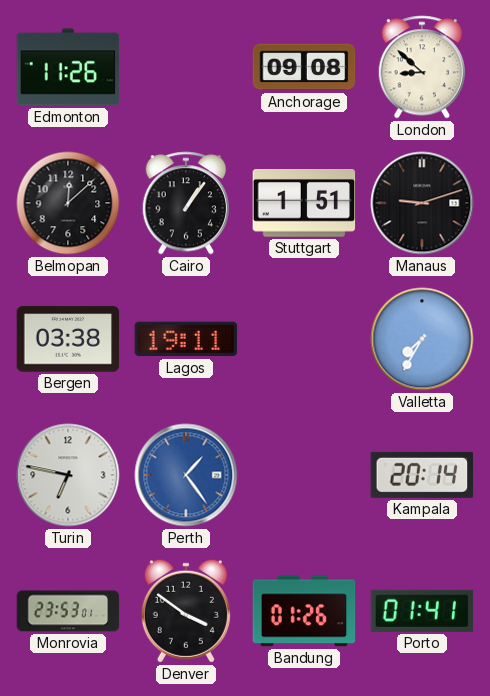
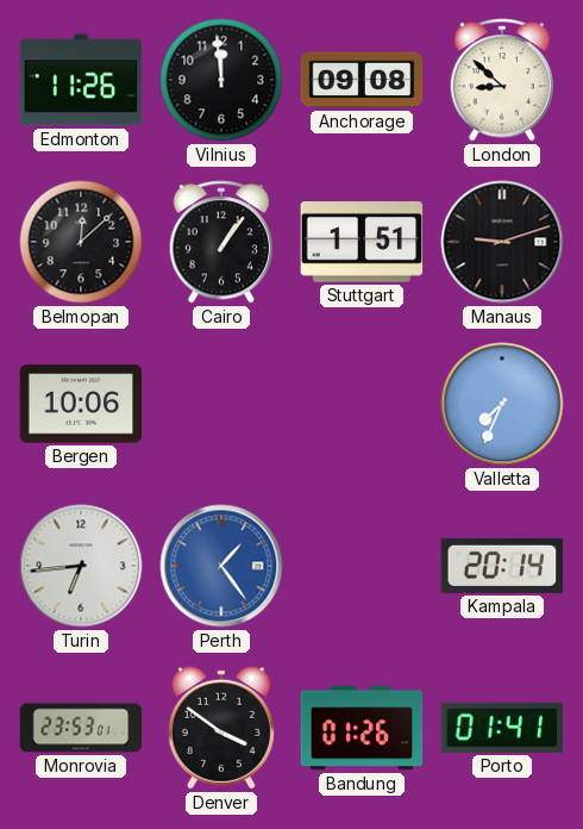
Vilnius: none -> 11:59
Bergen: 03:38 -> 10:06
Lagos: 19:11 -> none
Valletta: 7:35 -> 7:34
Turin: 6:47 -> 6:44
